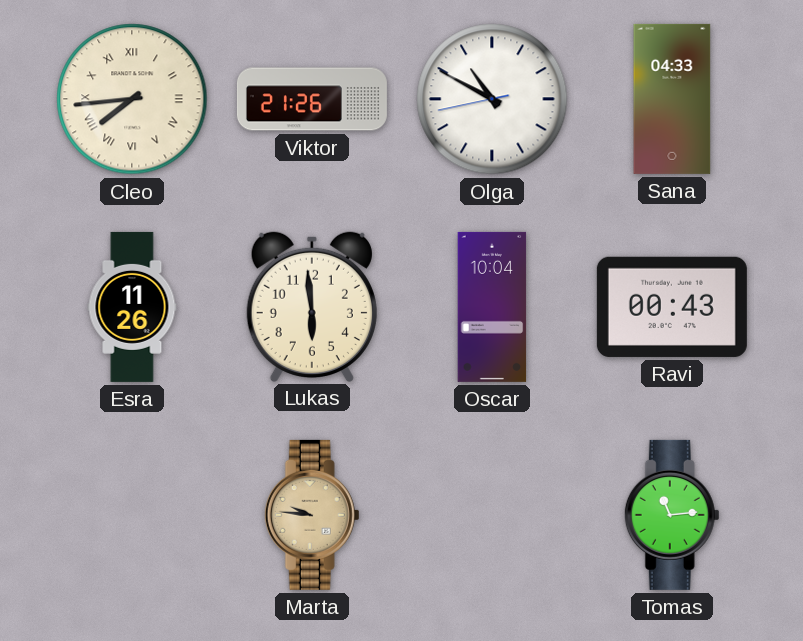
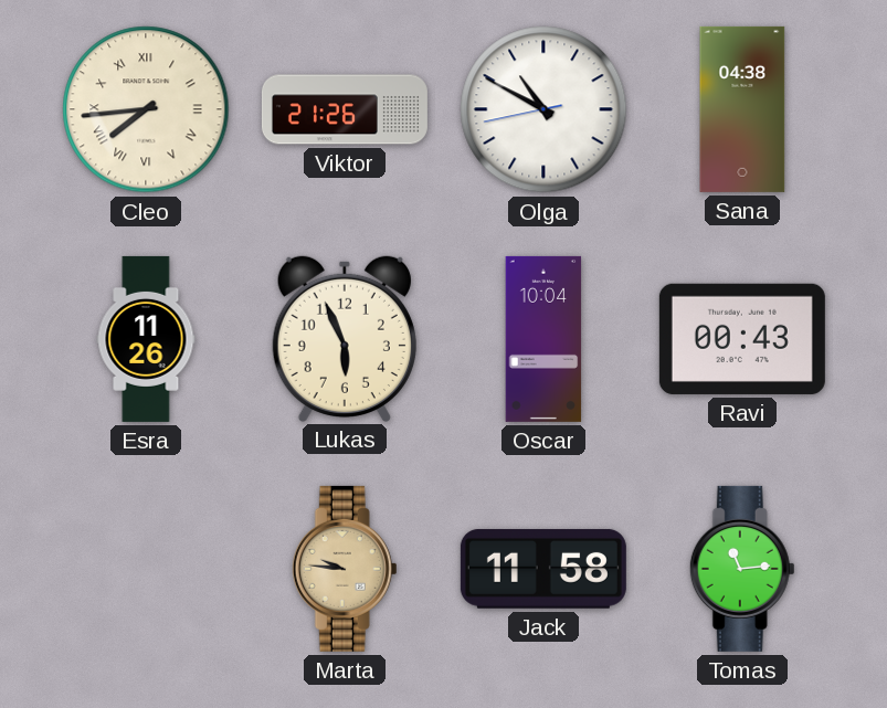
Sana: 04:33 -> 04:38
Lukas: 5:59 -> 5:56
Jack: none -> 11:58
